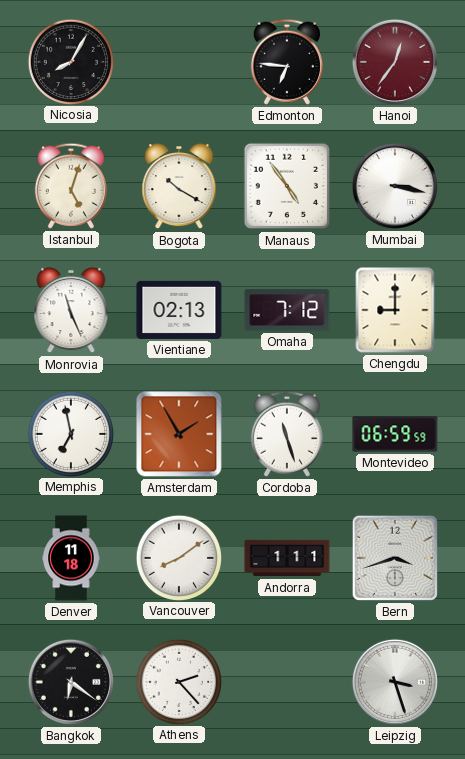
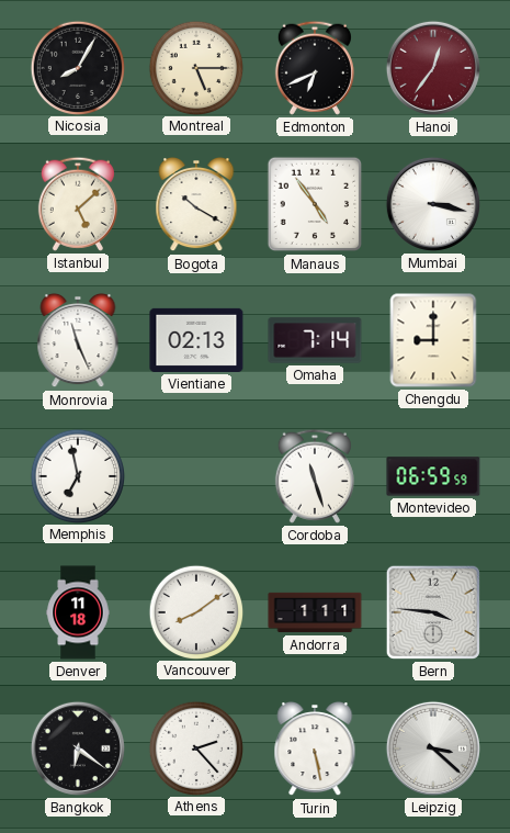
Montreal: none -> 5:15
Edmonton: 6:46 -> 6:41
Istanbul: 5:03 -> 5:08
Omaha: 7:12 -> 7:14
Amsterdam: 1:55 -> none
Bern: 3:42 -> 3:46
Turin: none -> 5:28
Leipzig: 3:27 -> 3:22
